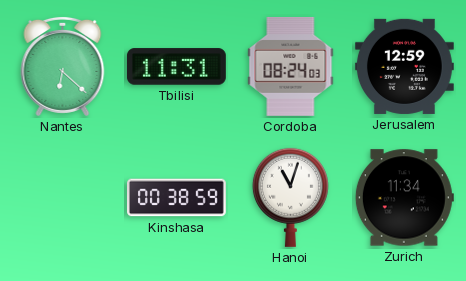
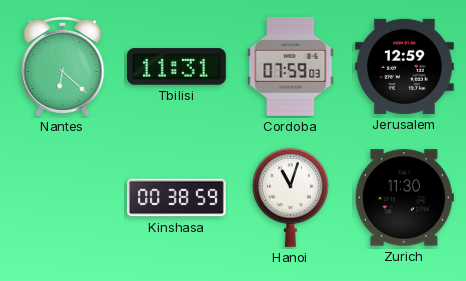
Cordoba: 08:24 -> 07:59
Zurich: 11:34 -> 11:30
